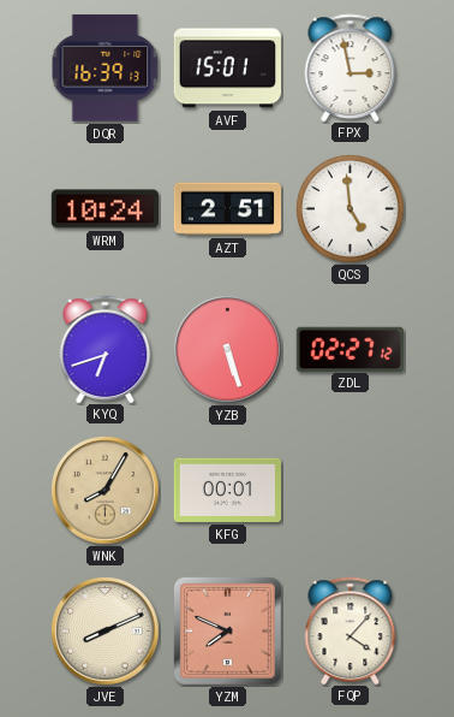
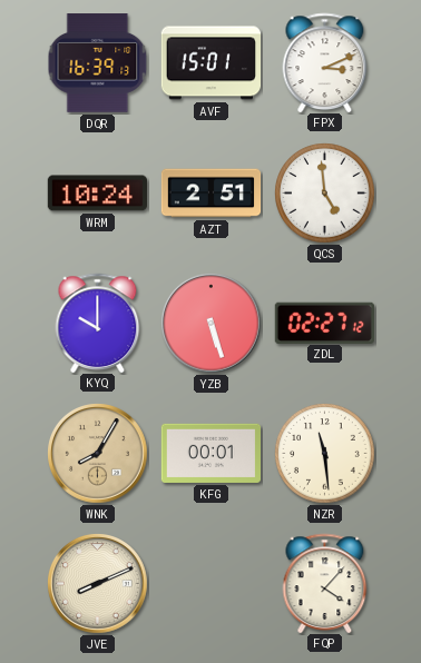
FPX: 2:58 -> 3:11
KYQ: 6:42 -> 10:00
NZR: none -> 11:29
YZM: 7:49 -> none
